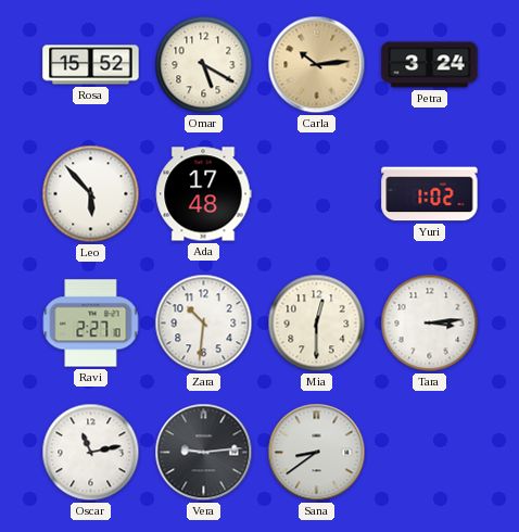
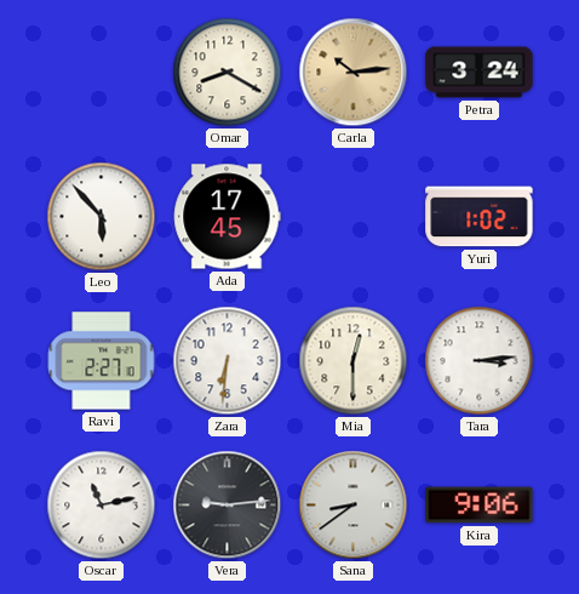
Rosa: 15:52 -> none
Omar: 5:20 -> 8:20
Ada: 17:48 -> 17:45
Zara: 10:31 -> 6:31
Kira: none -> 9:06
